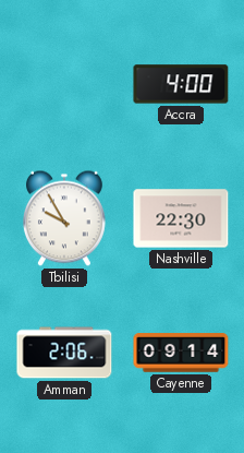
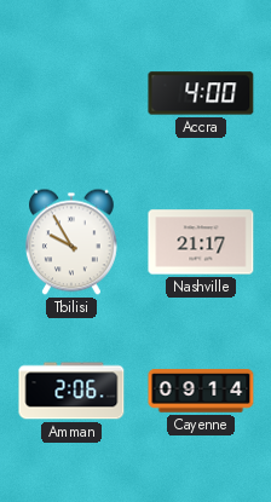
Nashville: 22:30 -> 21:17
